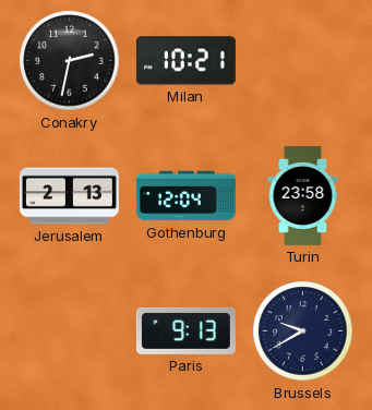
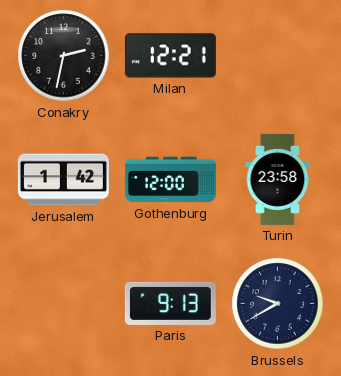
Milan: 10:21 -> 12:21
Jerusalem: 2:13 -> 1:42
Gothenburg: 12:04 -> 12:00
